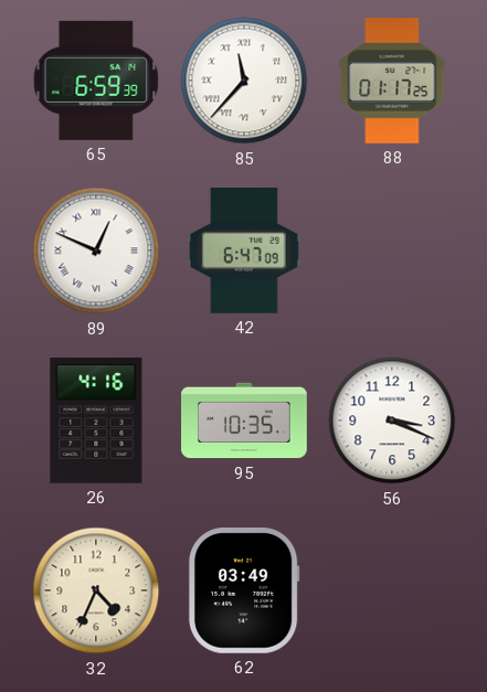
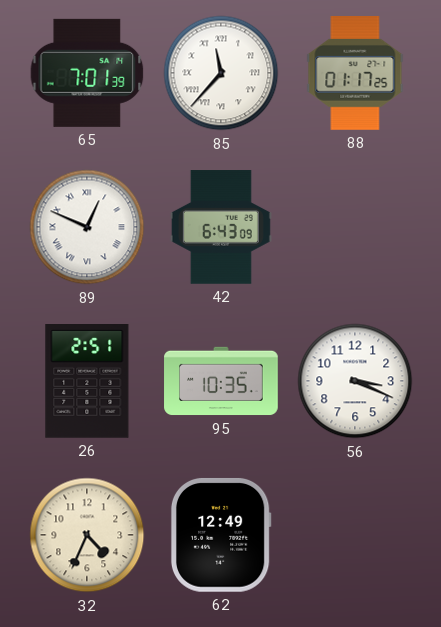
65: 6:59 -> 7:01
42: 6:47 -> 6:43
26: 4:16 -> 2:51
62: 03:49 -> 12:49
